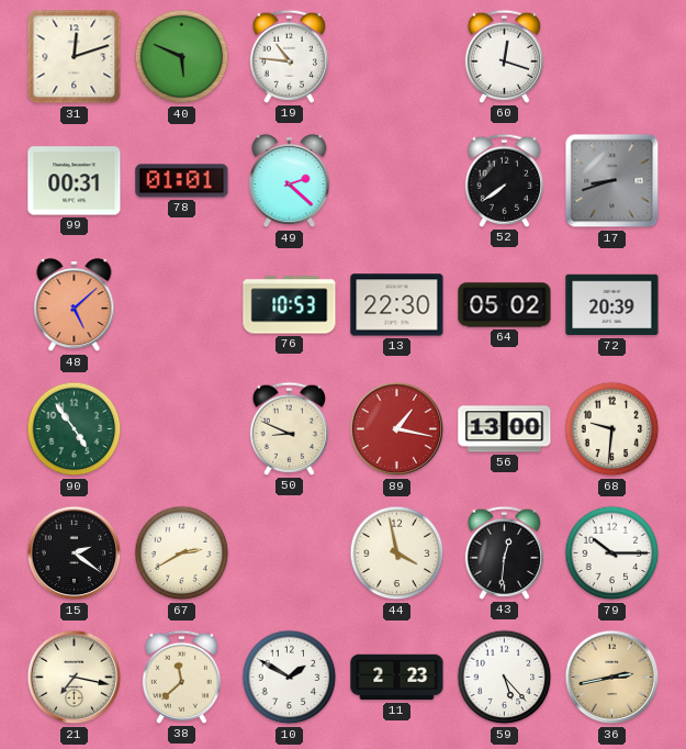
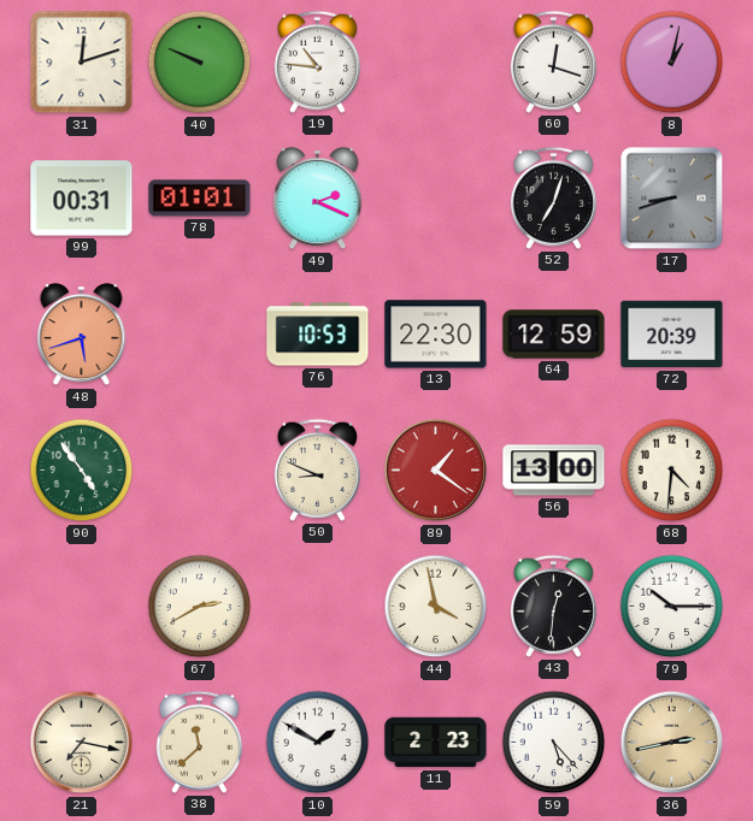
40: 5:49 -> 9:49
8: none -> 1:02
49: 2:22 -> 2:19
52: 7:39 -> 7:03
48: 5:08 -> 5:42
64: 05:02 -> 12:59
89: 1:17 -> 1:21
68: 9:31 -> 4:31
15: 2:21 -> none
